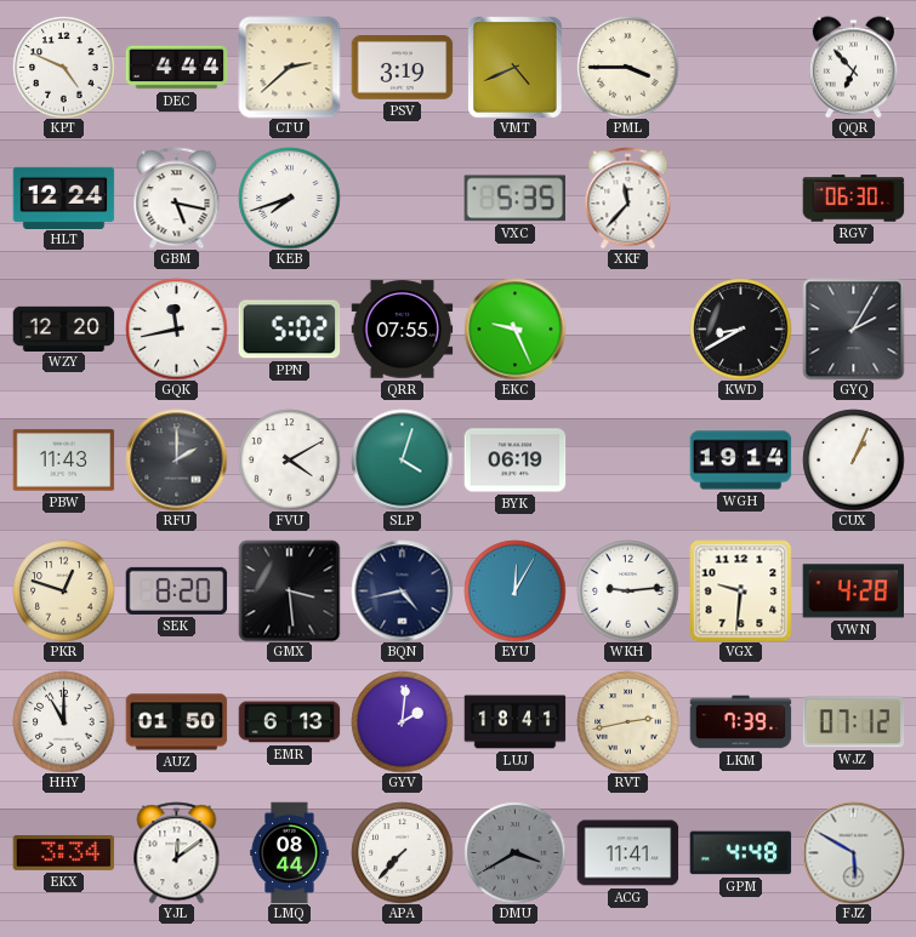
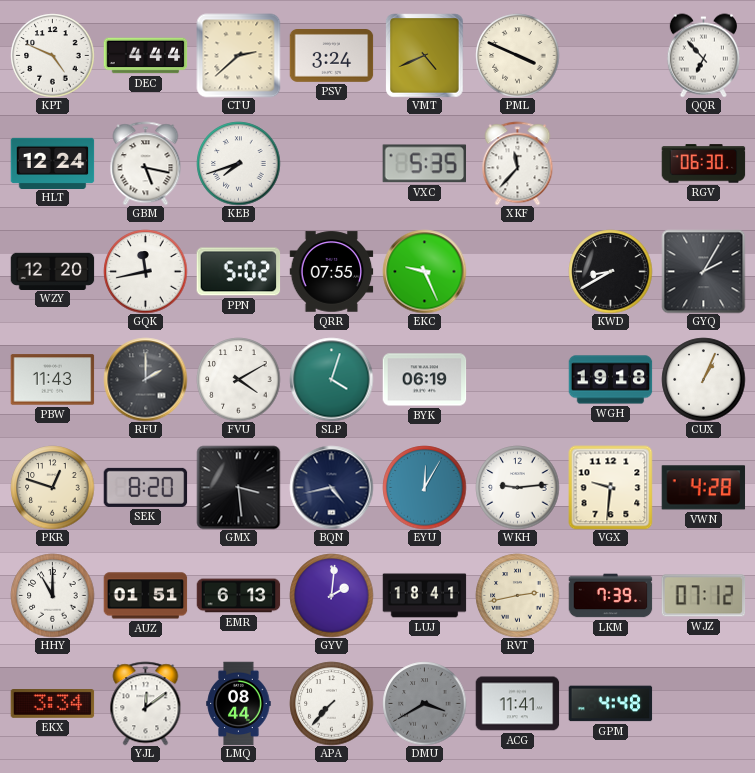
PSV: 3:19 -> 3:24
PML: 3:45 -> 3:49
WGH: 19:14 -> 19:18
AUZ: 01:50 -> 01:51
FJZ: 5:50 -> none
